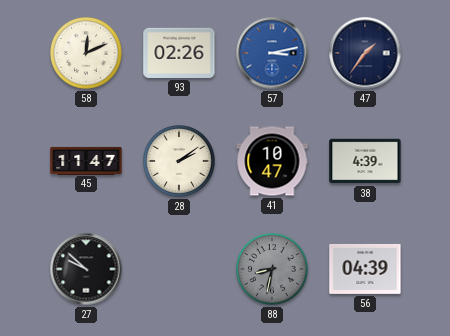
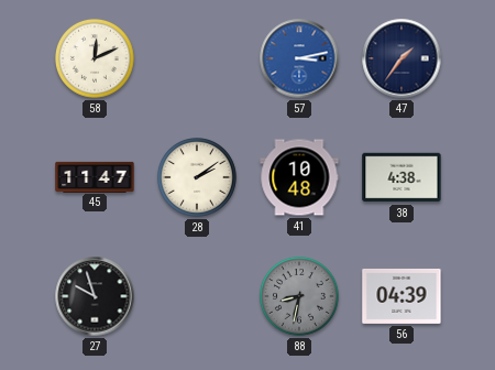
93: 02:26 -> none
41: 10:47 -> 10:48
38: 4:39 -> 4:38
27: 9:52 -> 9:57
